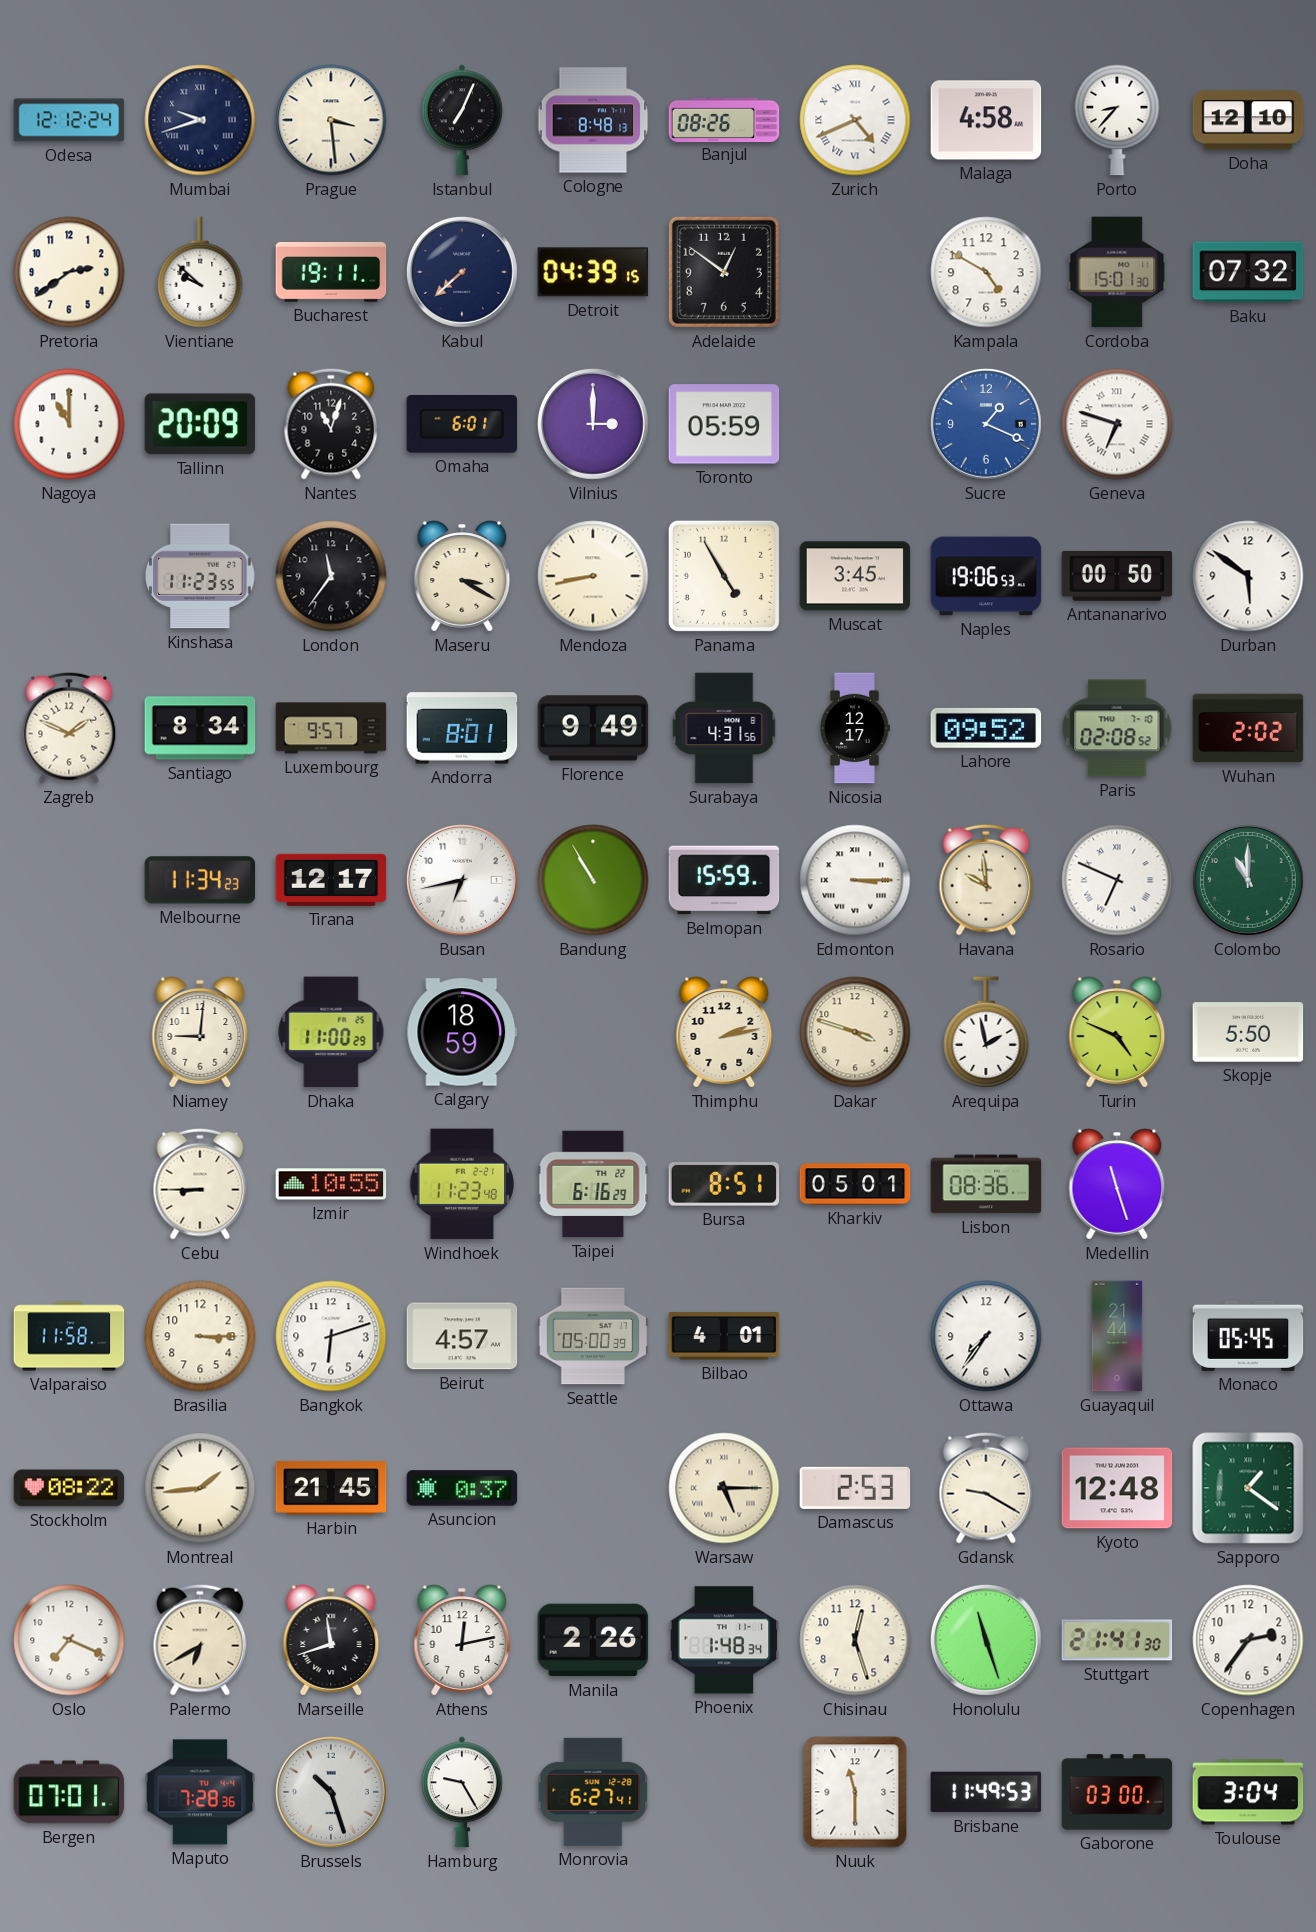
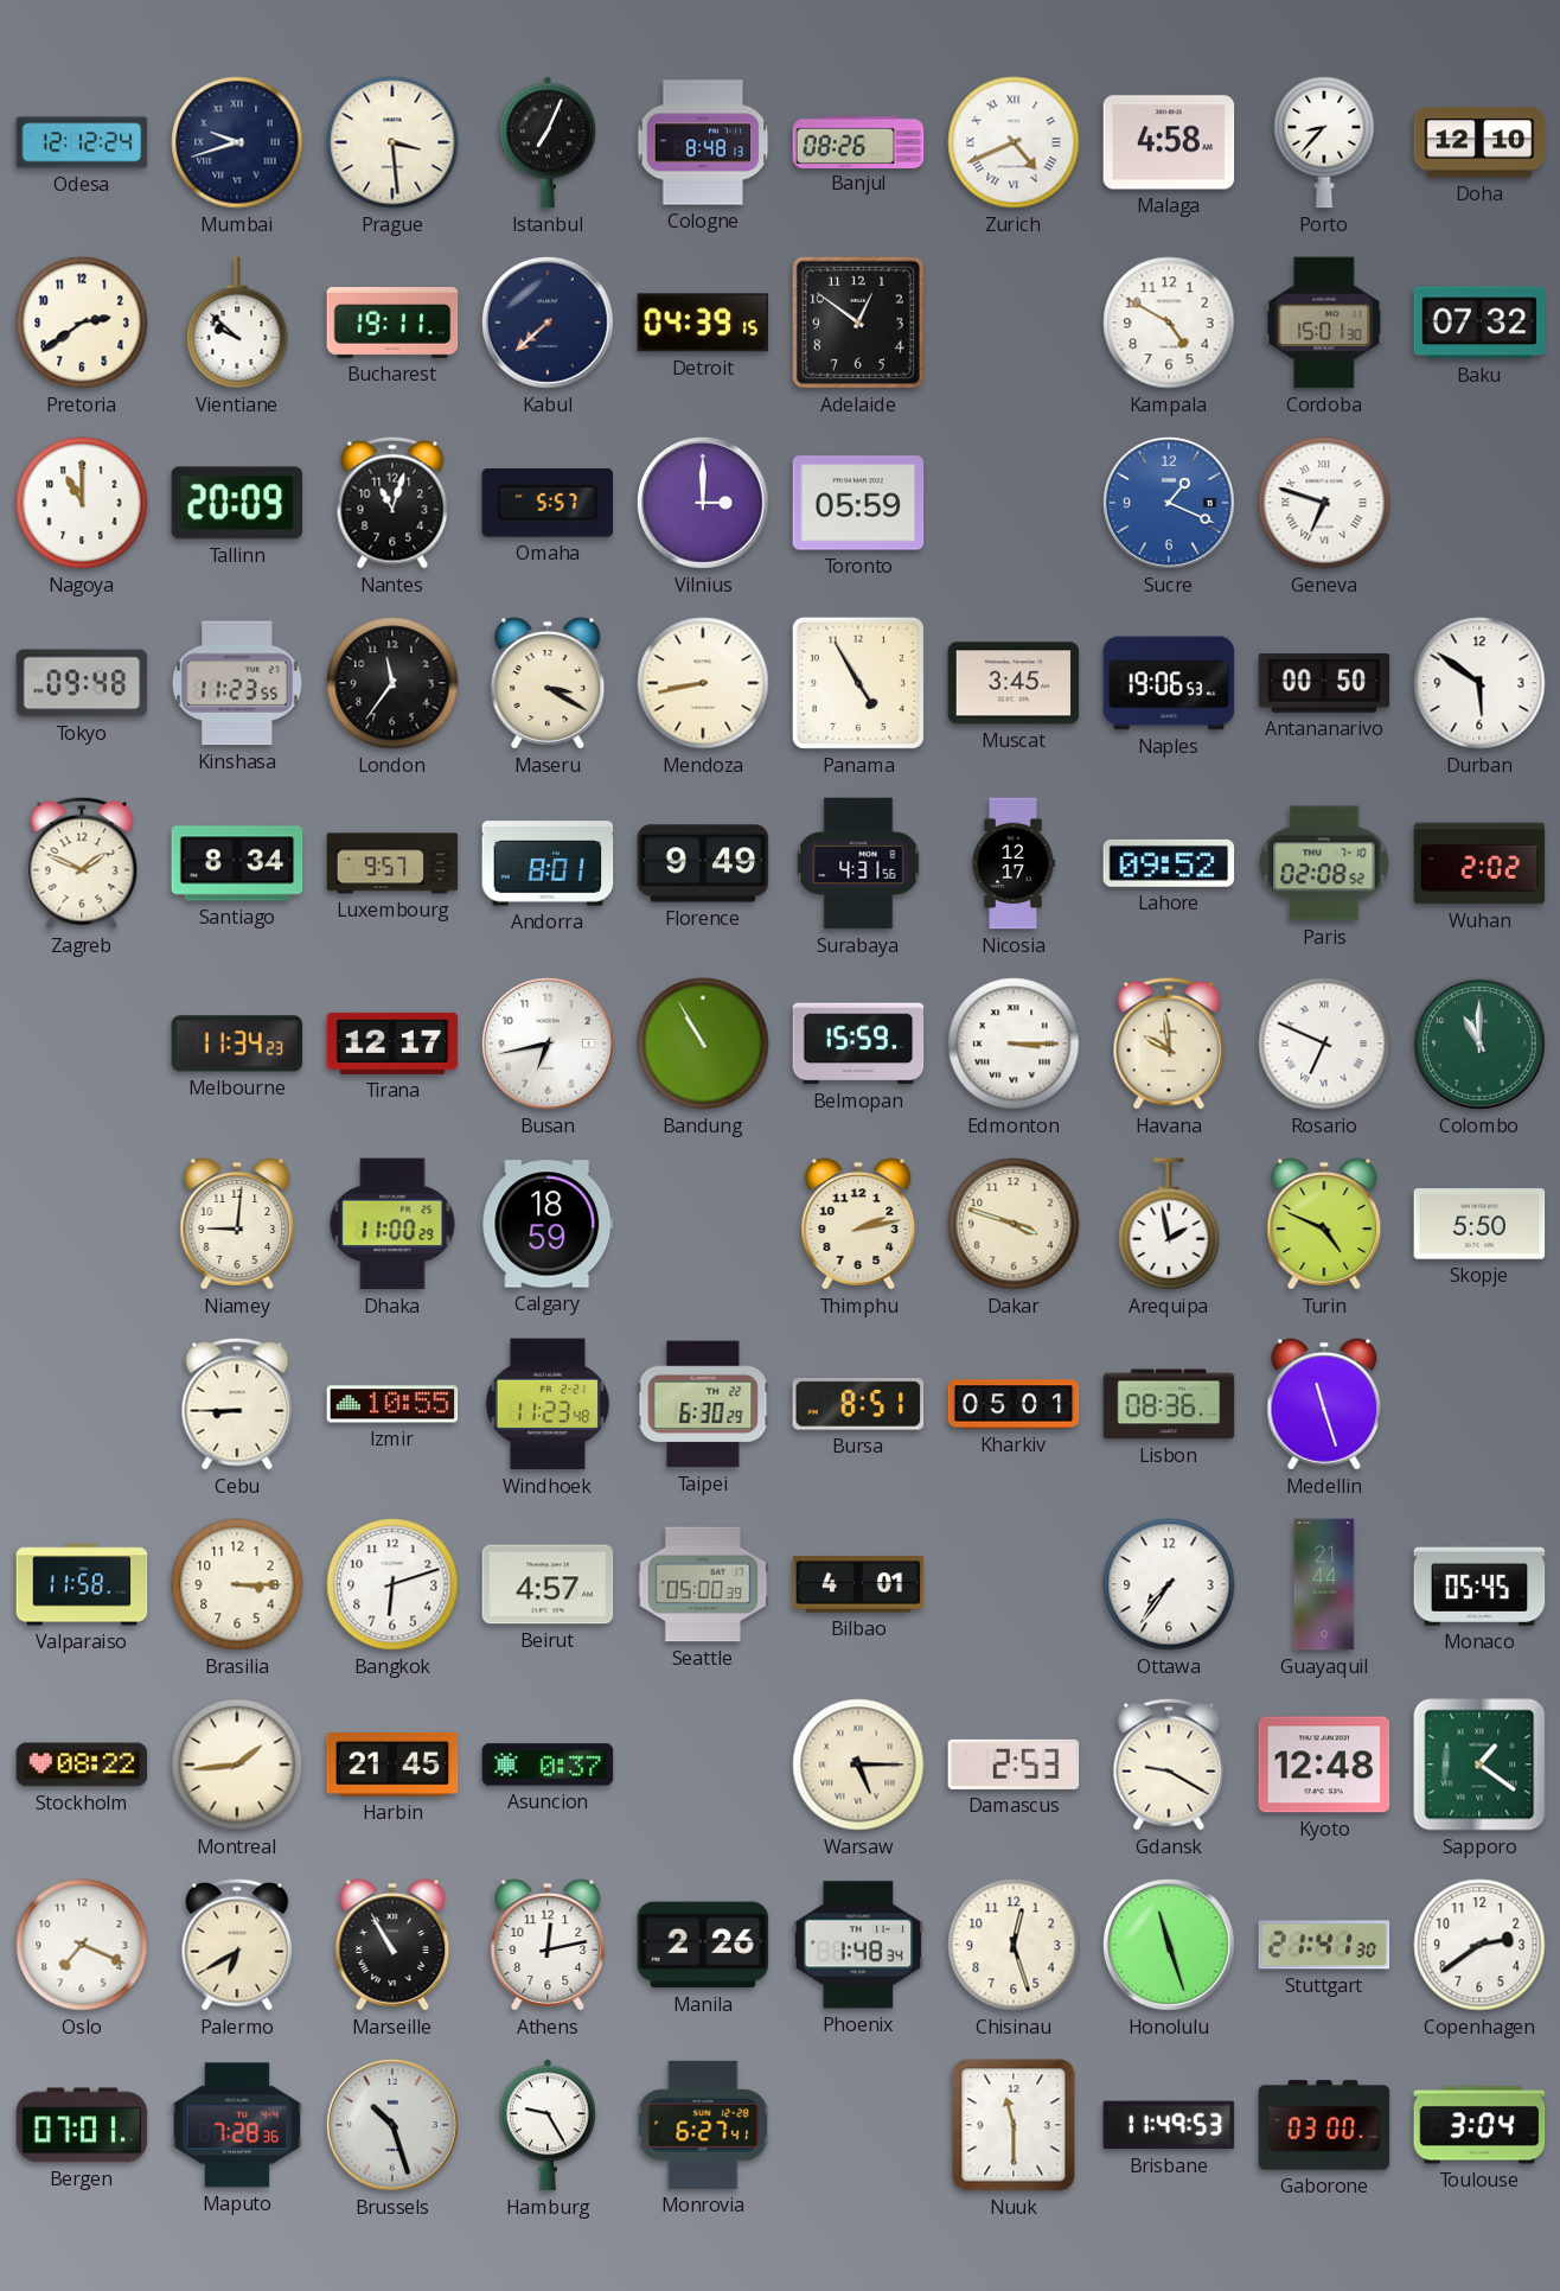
Omaha: 6:01 -> 5:57
Tokyo: none -> 09:48
Taipei: 6:16 -> 6:30
Marseille: 11:42 -> 10:55
Copenhagen: 2:36 -> 2:39
